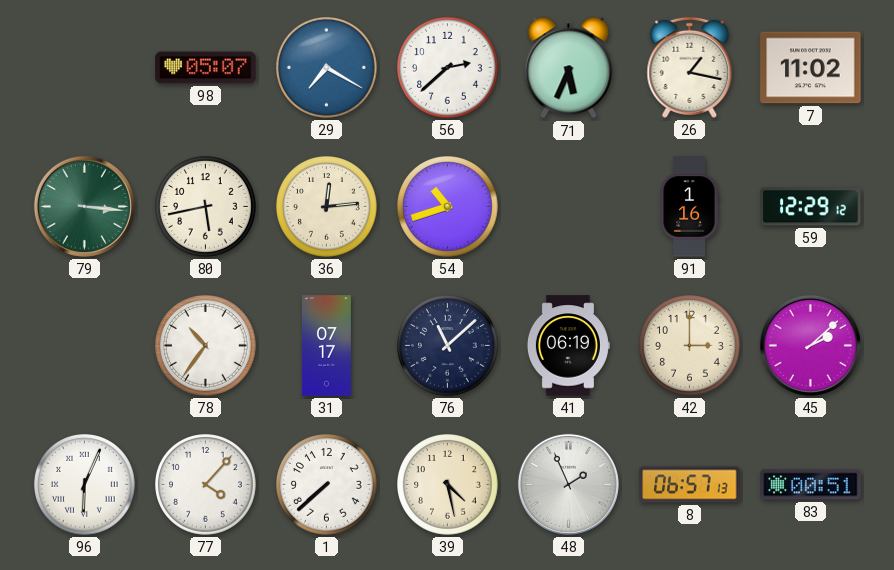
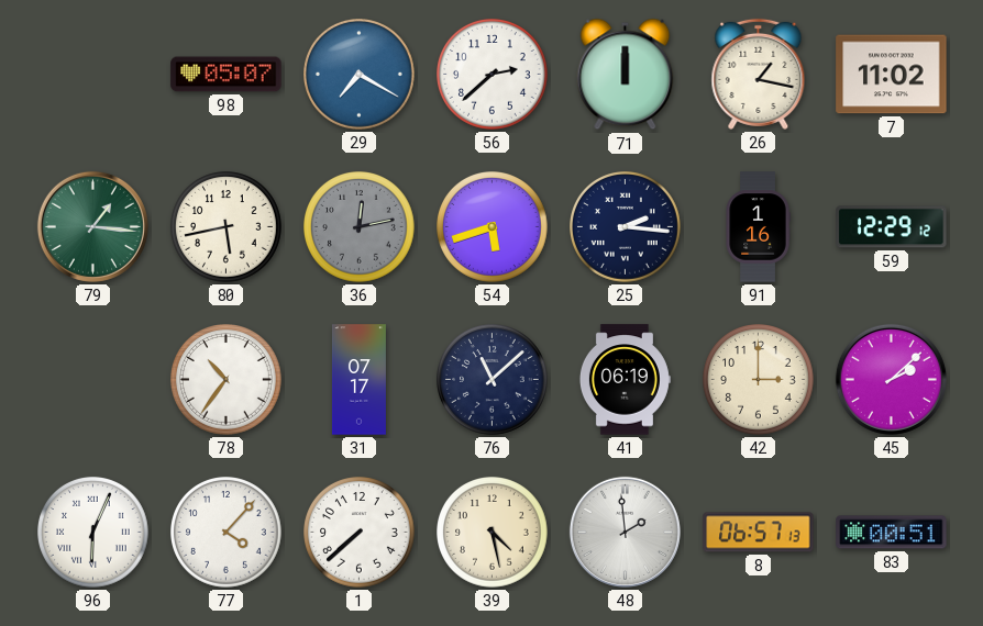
71: 5:34 -> 12:00
79: 3:16 -> 1:16
36: 12:14 -> 12:13
36 dial: cream -> grey
54: 10:42 -> 5:42
25: none -> 2:16
48: 1:56 -> 1:59
